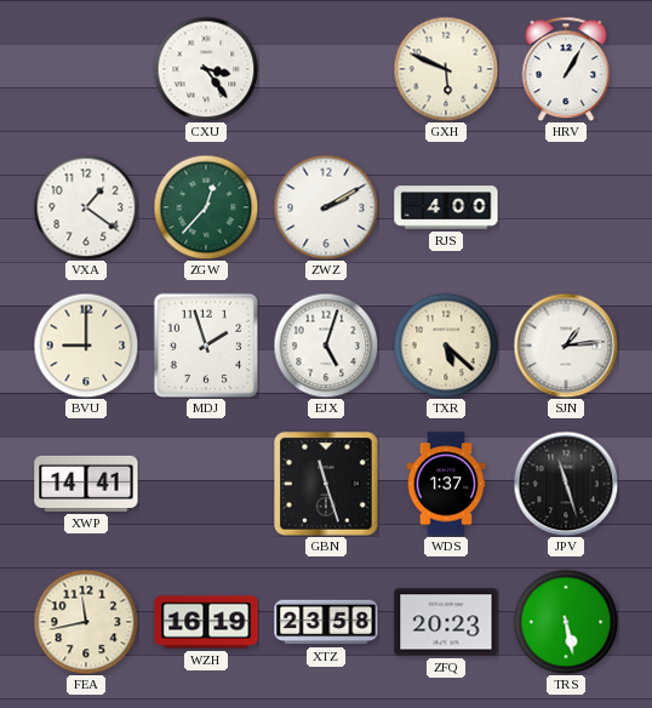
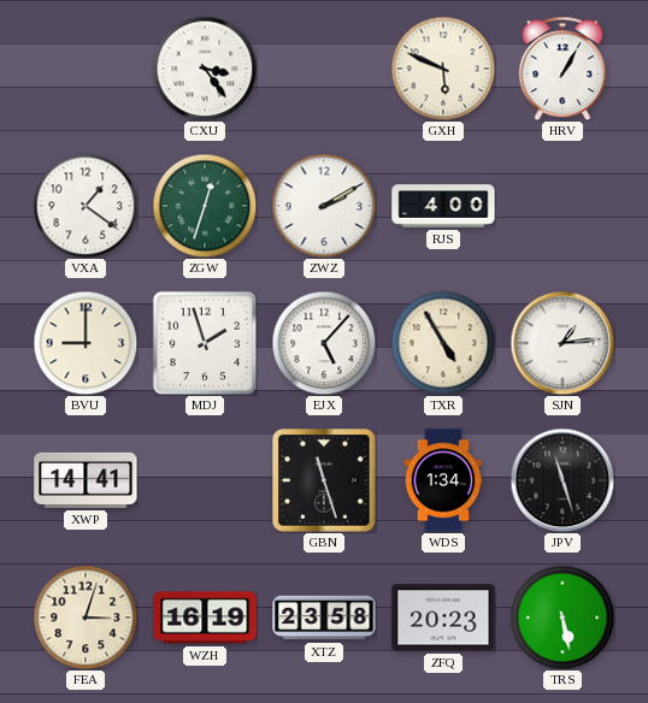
ZGW: 12:37 -> 12:33
EJX: 5:03 -> 5:07
TXR: 5:22 -> 4:55
WDS: 1:37 -> 1:34
FEA: 11:43 -> 3:03
